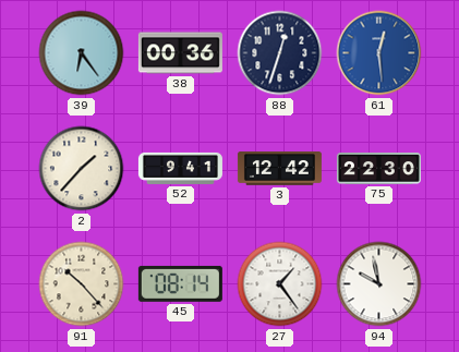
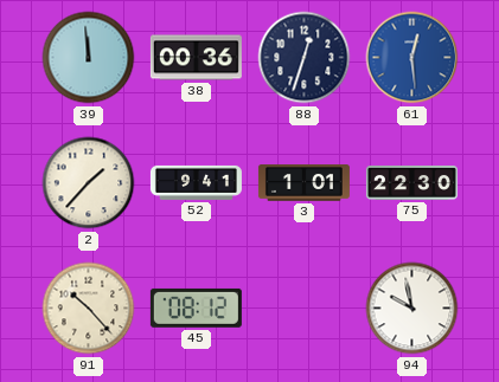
39: 6:24 -> 11:59
3: 12:42 -> 1:01
45: 08:14 -> 08:12
27: 1:24 -> none
